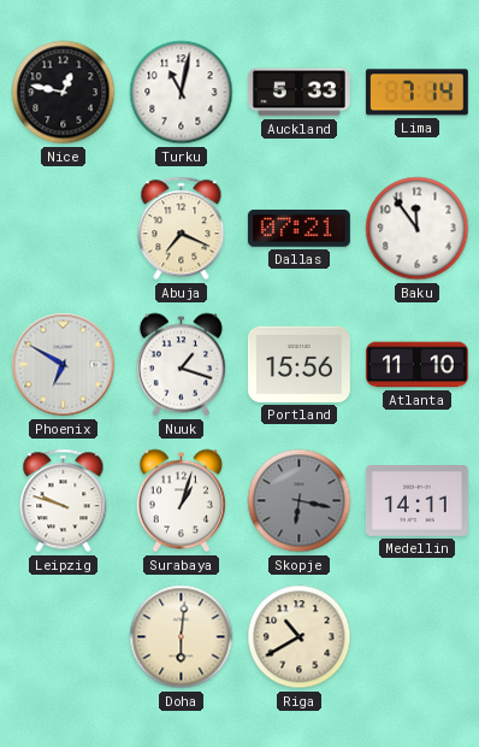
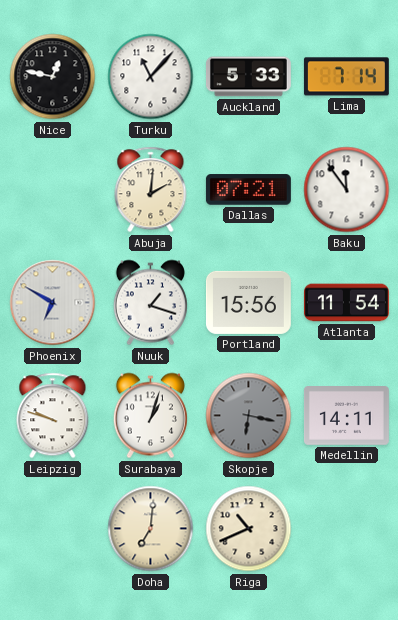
Turku: 11:02 -> 11:07
Abuja: 7:19 -> 2:01
Atlanta: 11:10 -> 11:54
Doha: 6:01 -> 7:01
Riga: 10:40 -> 10:41
